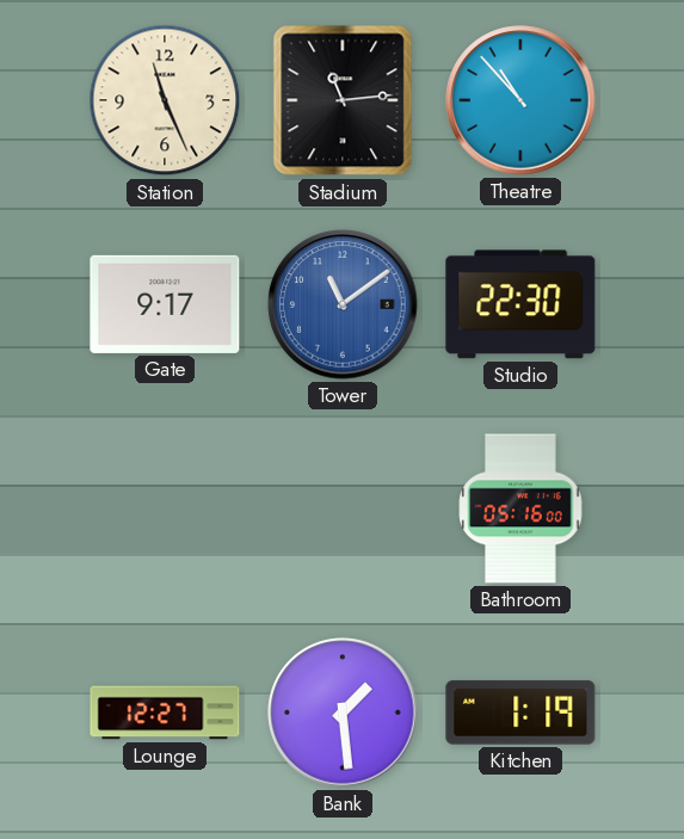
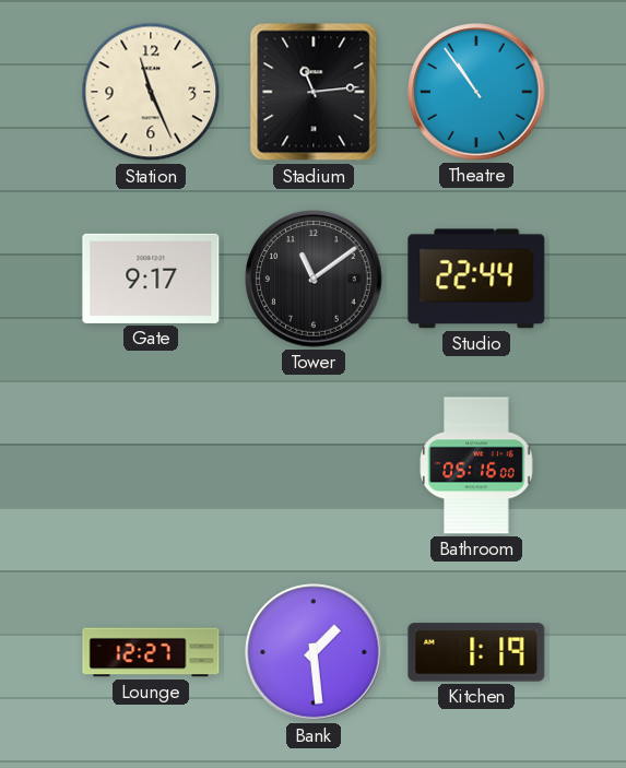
Theatre: 10:53 -> 10:54
Tower dial: blue -> black
Studio: 22:30 -> 22:44
